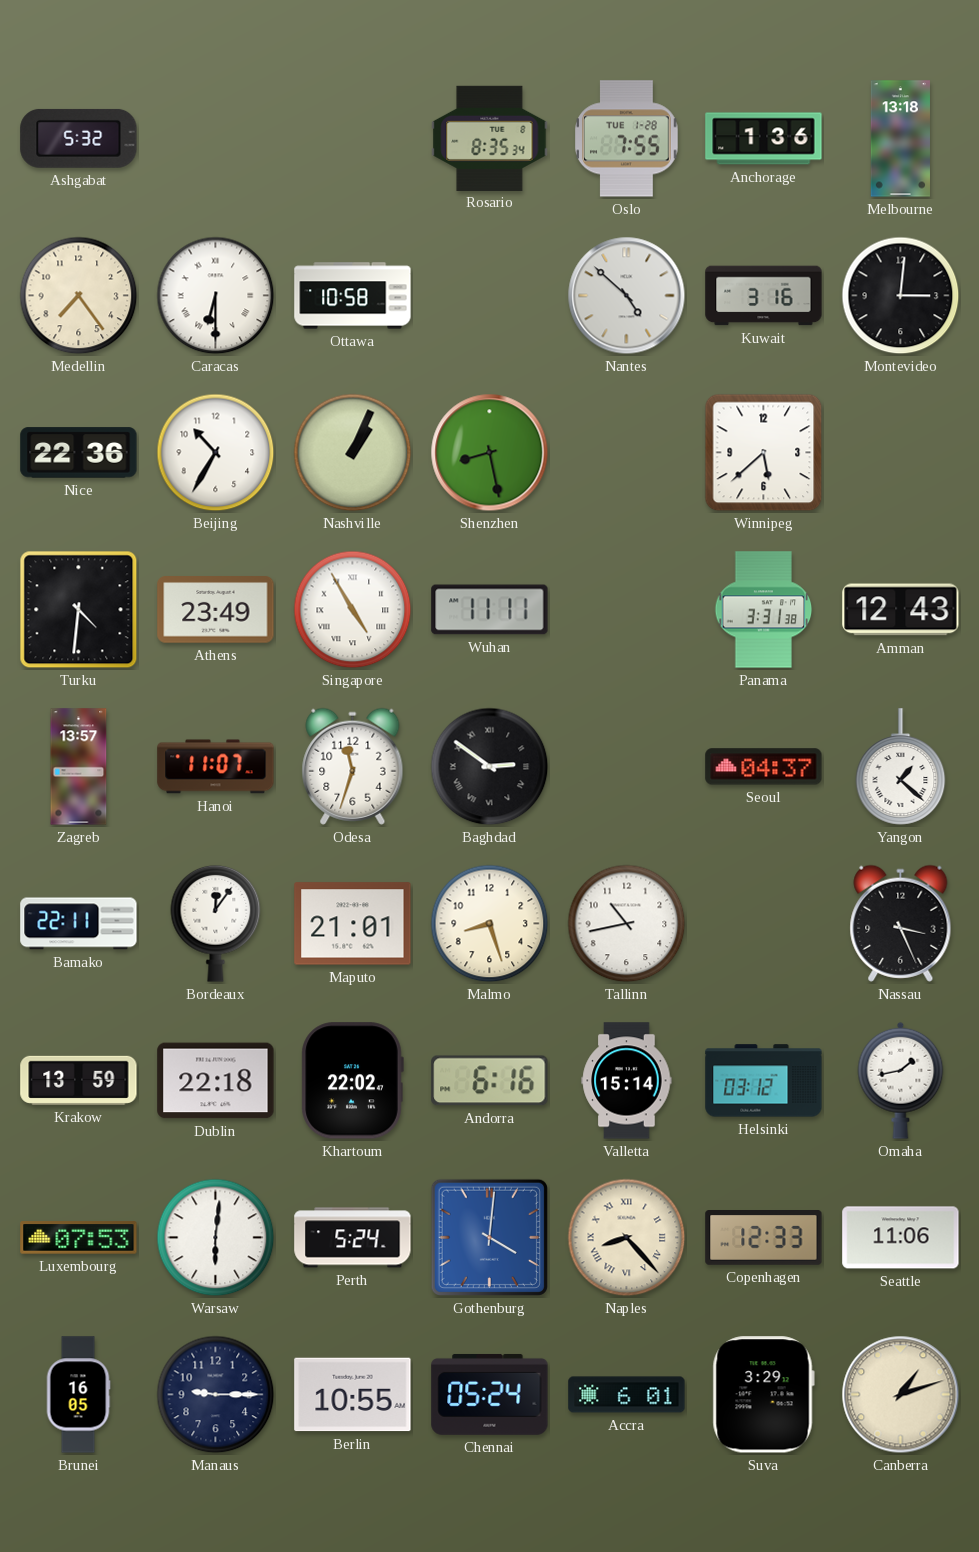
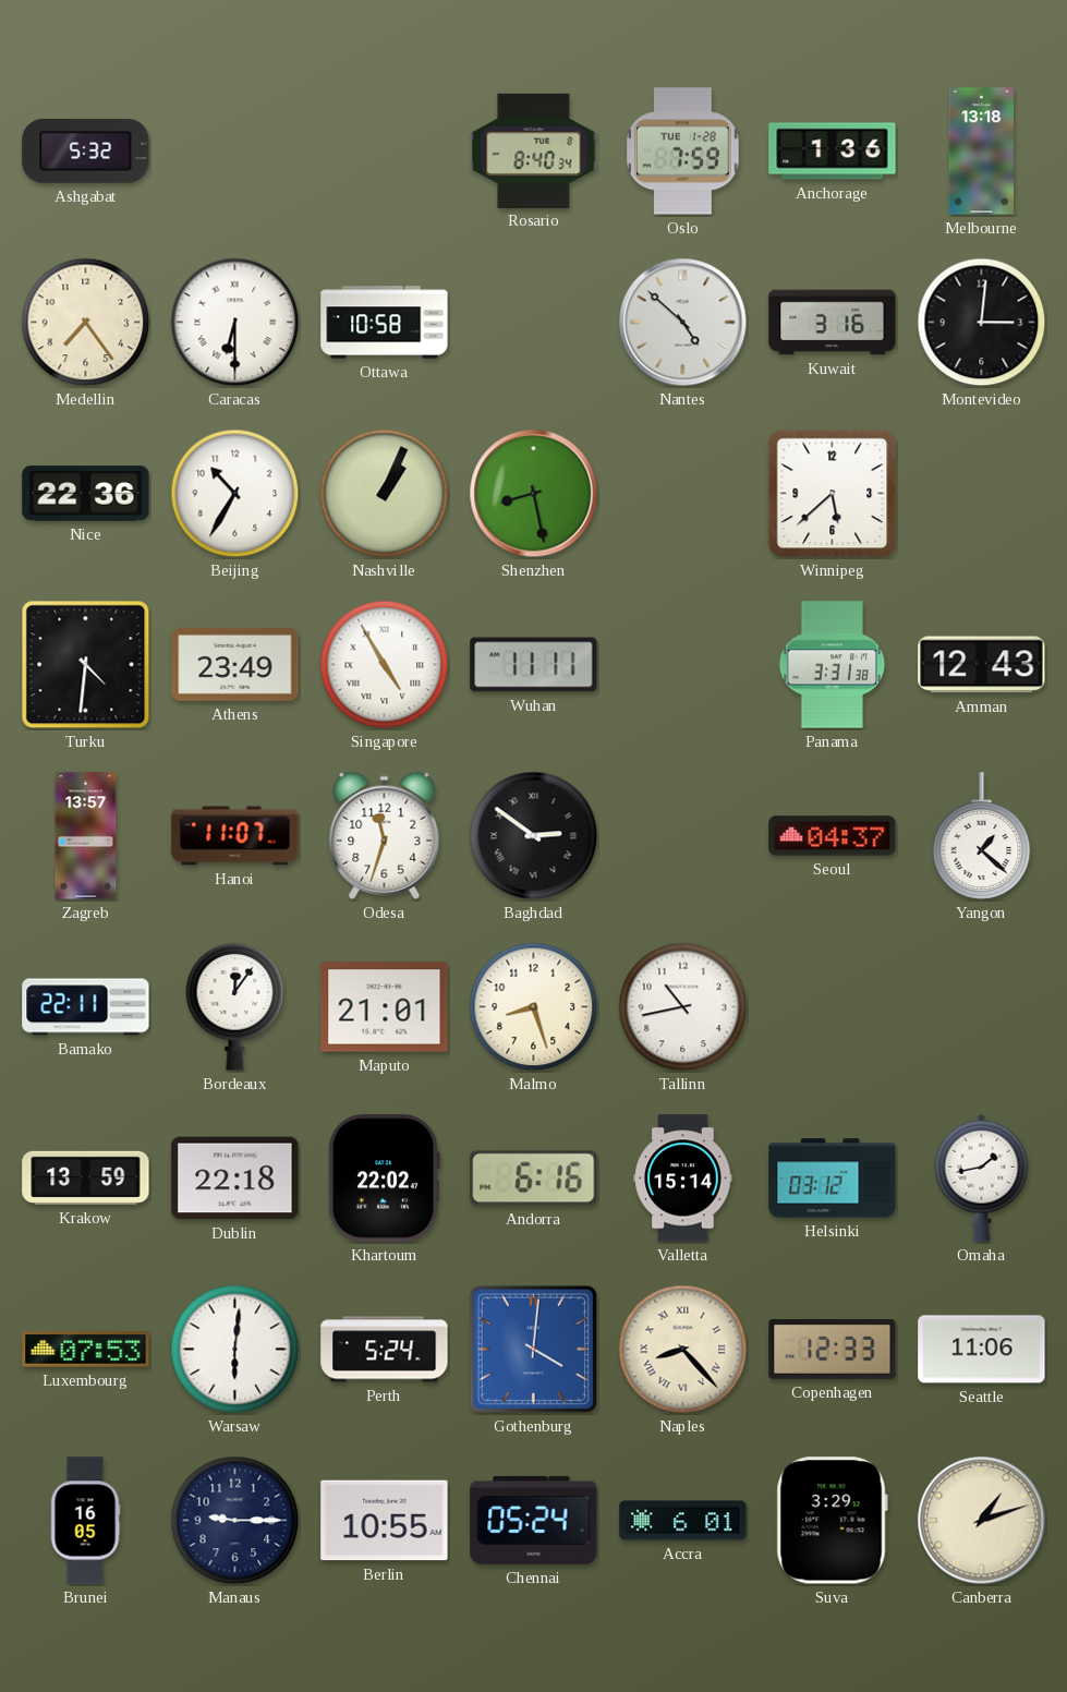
Rosario: 8:35 -> 8:40
Oslo: 7:55 -> 7:59
Nassau: 3:26 -> none
